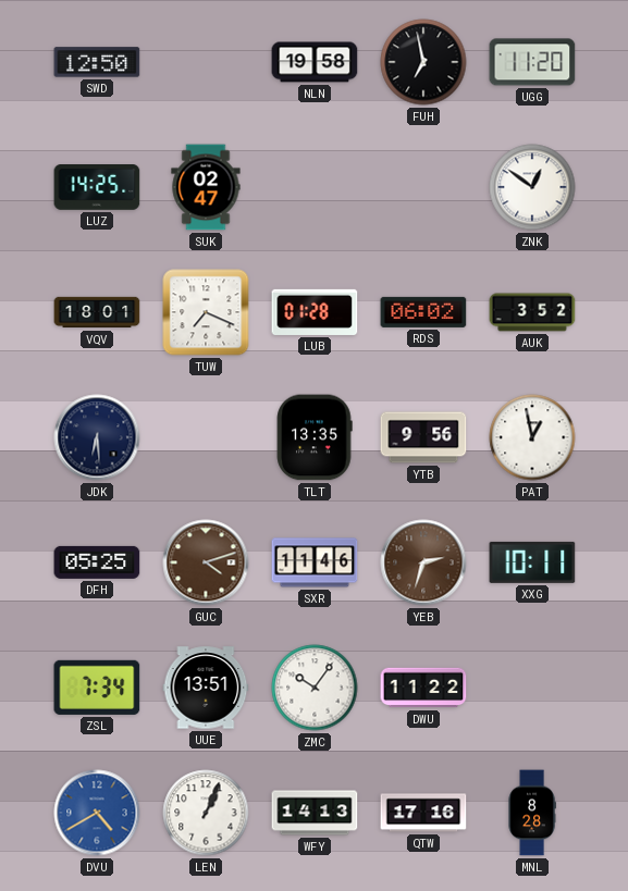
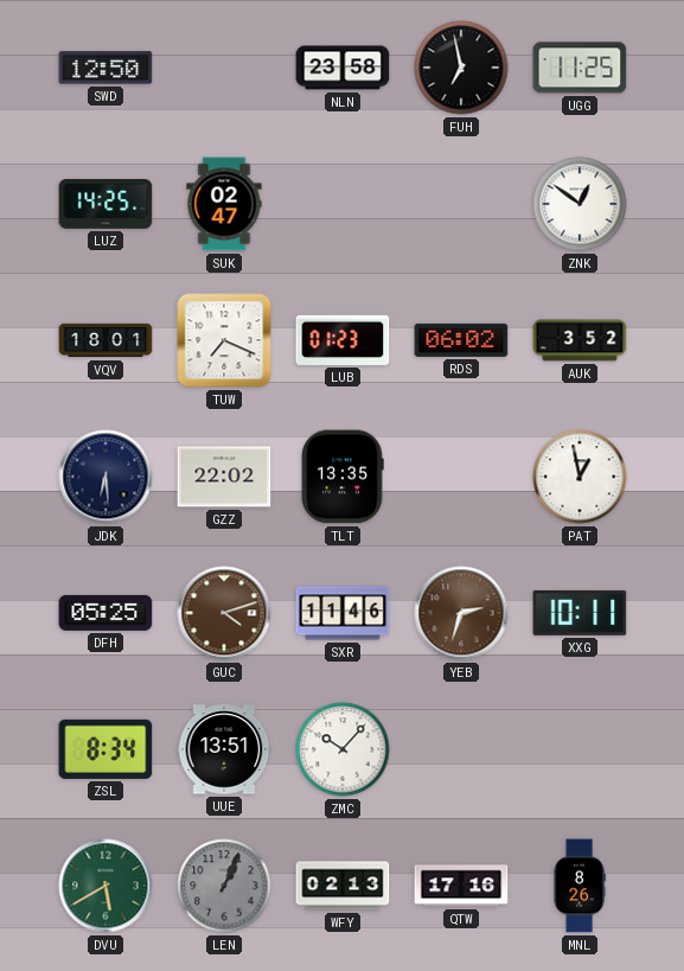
NLN: 19:58 -> 23:58
UGG: 11:20 -> 11:25
LUB: 01:28 -> 01:23
GZZ: none -> 22:02
YTB: 9:56 -> none
ZSL: 7:34 -> 8:34
ZMC: 10:06 -> 10:07
DWU: 11:22 -> none
DVU: 4:40 -> 5:40
DVU dial: blue -> green
LEN dial: white -> grey
WFY: 14:13 -> 02:13
MNL: 8:28 -> 8:26
